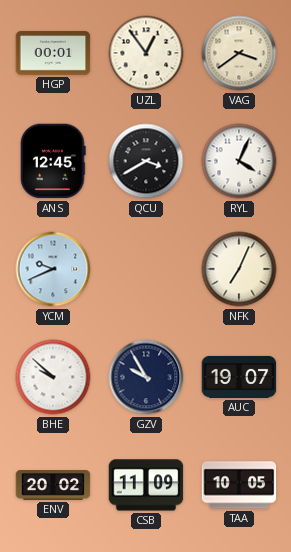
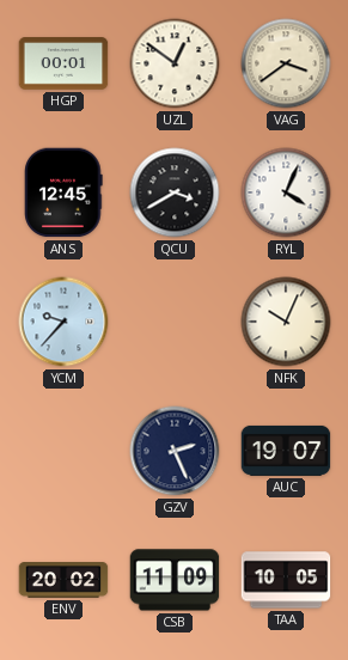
UZL: 12:54 -> 12:51
YCM: 9:41 -> 9:37
NFK: 7:04 -> 10:04
BHE: 9:52 -> none
GZV: 9:55 -> 2:26
